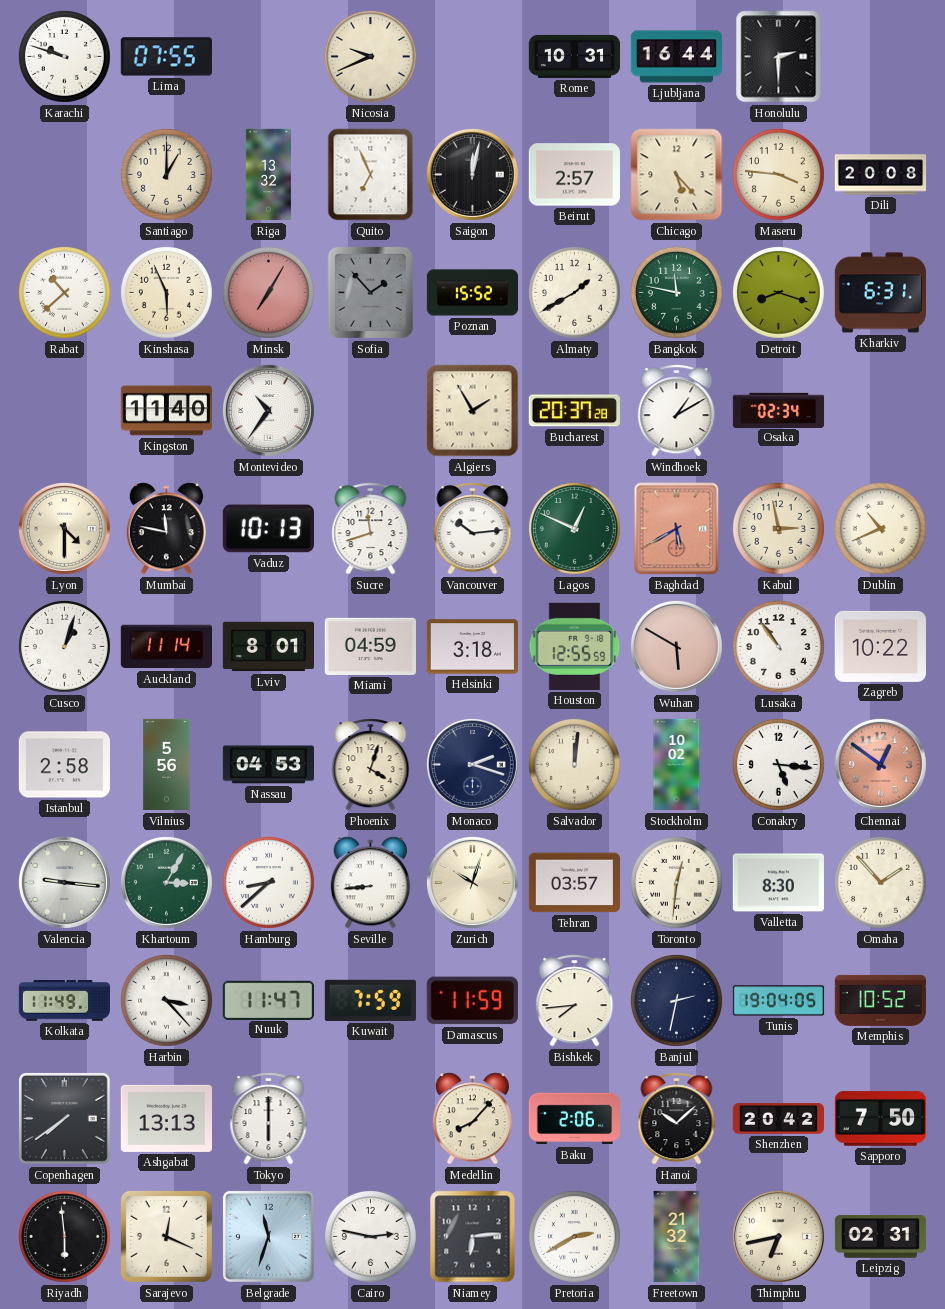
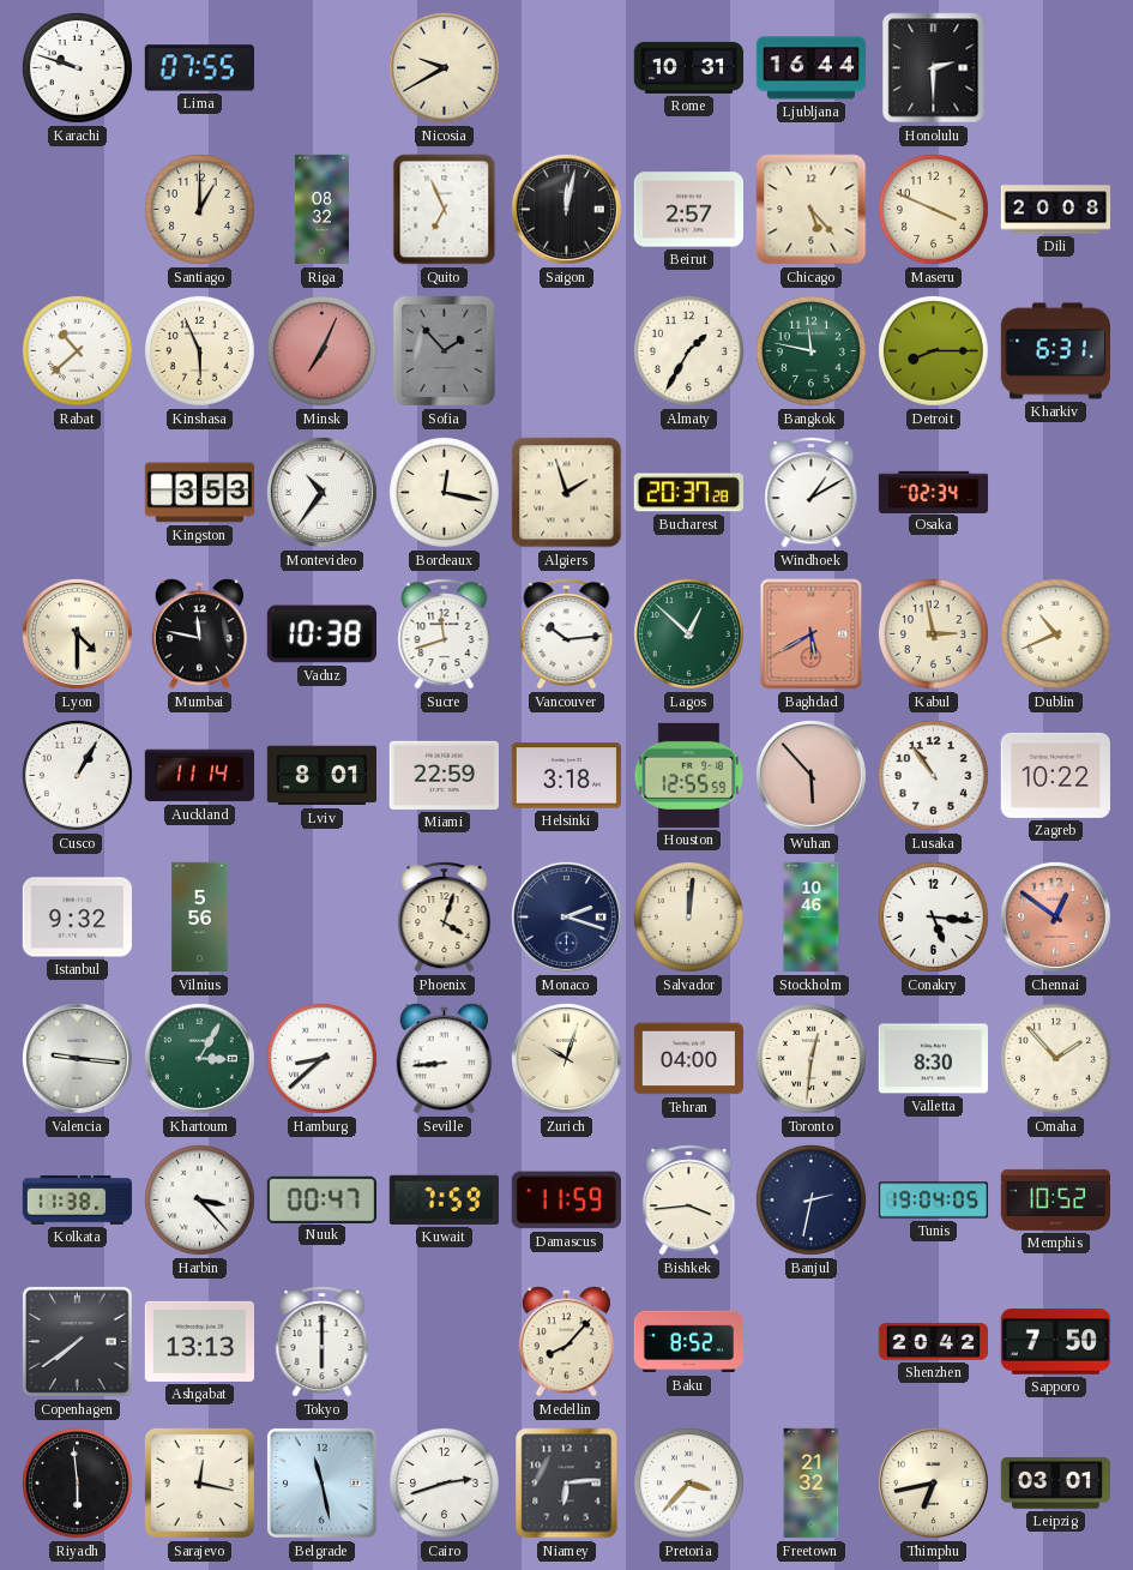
Nicosia: 9:41 -> 9:40
Riga: 13:32 -> 08:32
Maseru: 3:46 -> 3:49
Minsk: 7:05 -> 7:04
Poznan: 15:52 -> none
Almaty: 1:40 -> 1:35
Detroit: 8:18 -> 8:15
Kingston: 11:40 -> 3:53
Bordeaux: none -> 12:17
Algiers: 1:55 -> 1:57
Vaduz: 10:13 -> 10:38
Lagos: 12:49 -> 12:52
Cusco: 1:03 -> 1:05
Miami: 04:59 -> 22:59
Wuhan: 5:50 -> 5:53
Istanbul: 2:58 -> 9:32
Nassau: 04:53 -> none
Stockholm: 10:02 -> 10:46
Tehran: 03:57 -> 04:00
Kolkata: 11:49 -> 11:38
Nuuk: 11:47 -> 00:47
Bishkek: 7:44 -> 3:44
Baku: 2:06 -> 8:52
Hanoi: 10:08 -> none
Sarajevo: 12:19 -> 12:17
Belgrade: 11:33 -> 11:28
Cairo: 2:47 -> 2:42
Pretoria: 2:40 -> 3:37
Leipzig: 02:31 -> 03:01
